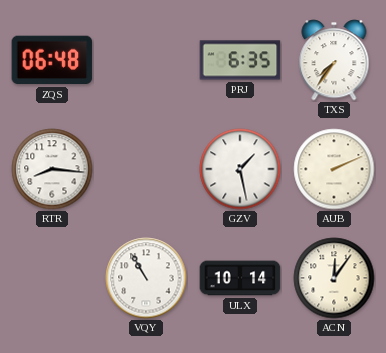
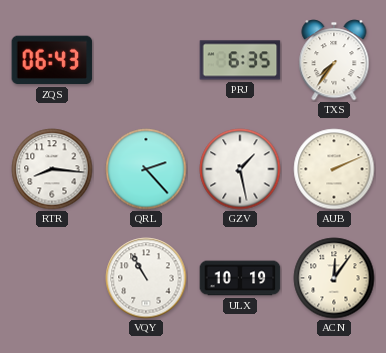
ZQS: 06:48 -> 06:43
QRL: none -> 2:23
ULX: 10:14 -> 10:19
